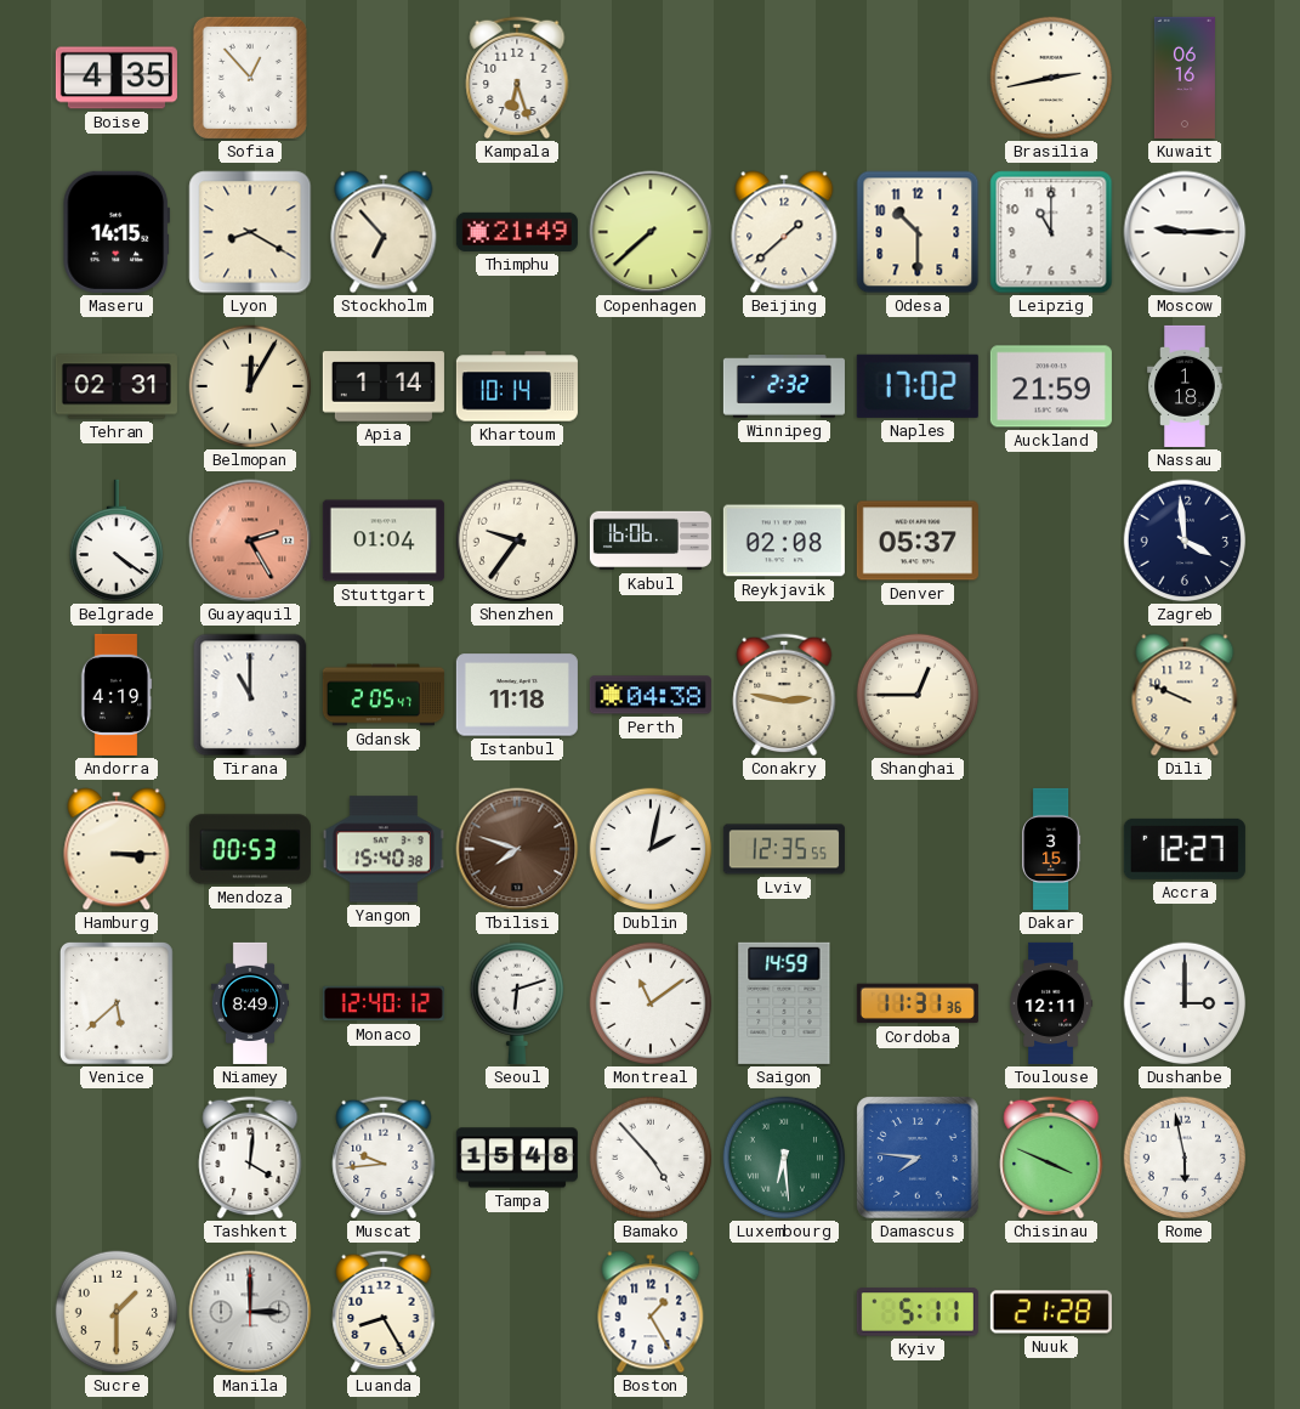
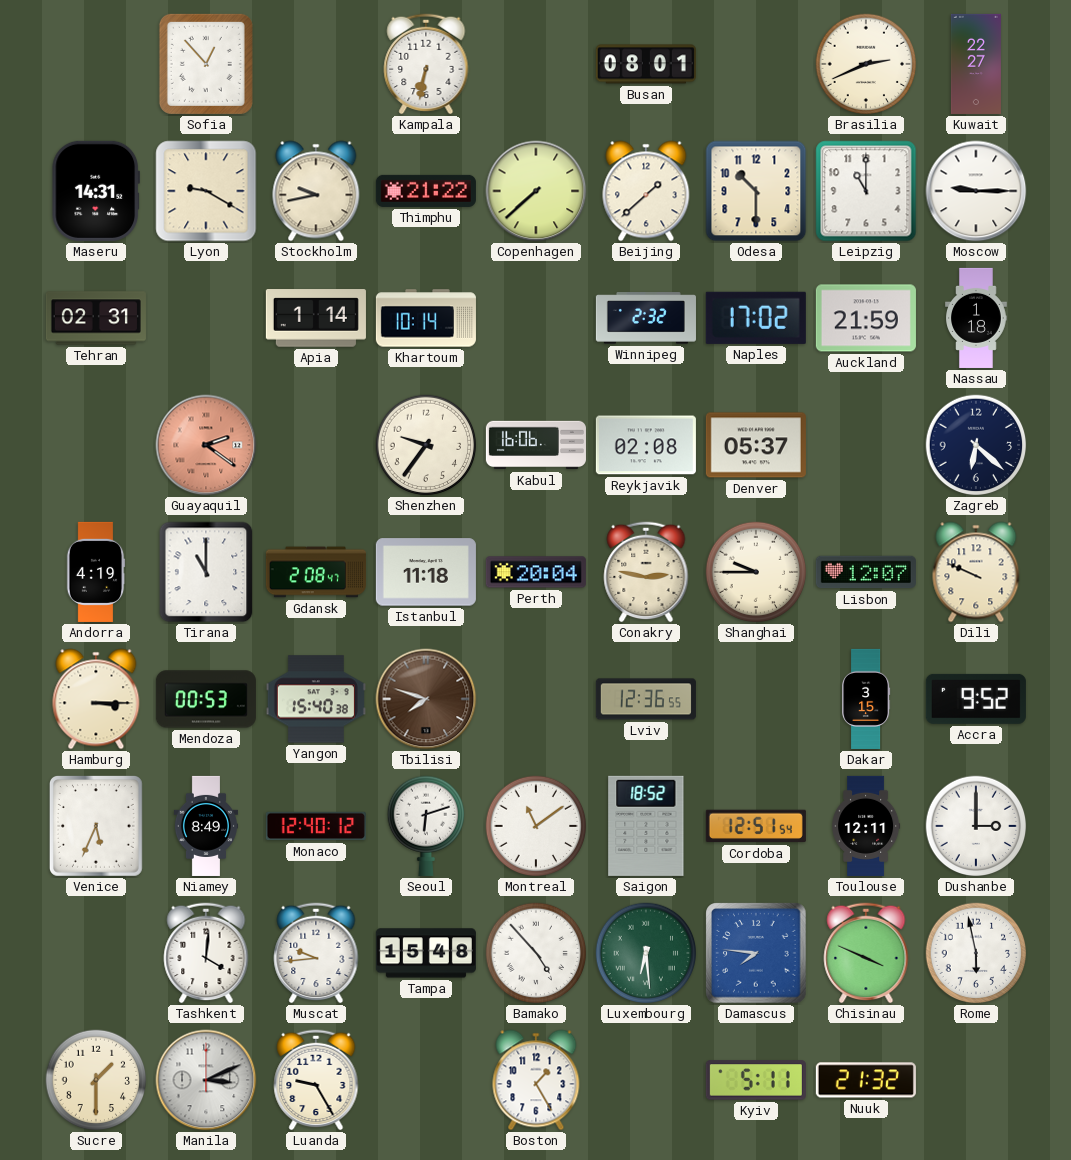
Boise: 4:35 -> none
Kampala: 6:27 -> 6:32
Busan: none -> 08:01
Brasilia: 2:43 -> 2:41
Kuwait: 06:16 -> 22:27
Maseru: 14:15 -> 14:31
Lyon: 8:20 -> 9:20
Stockholm: 6:53 -> 9:43
Thimphu: 21:49 -> 21:22
Belmopan: 12:05 -> none
Belgrade: 4:21 -> none
Guayaquil: 2:25 -> 2:21
Stuttgart: 01:04 -> none
Zagreb: 3:59 -> 6:22
Gdansk: 2:05 -> 2:08
Perth: 04:38 -> 20:04
Shanghai: 12:45 -> 9:45
Lisbon: none -> 12:07
Dublin: 2:02 -> none
Lviv: 12:35 -> 12:36
Accra: 12:27 -> 9:52
Venice: 5:38 -> 5:34
Saigon: 14:59 -> 18:52
Cordoba: 11:31 -> 12:51
Manila: 3:00 -> 3:11
Luanda: 8:25 -> 9:25
Nuuk: 21:28 -> 21:32
